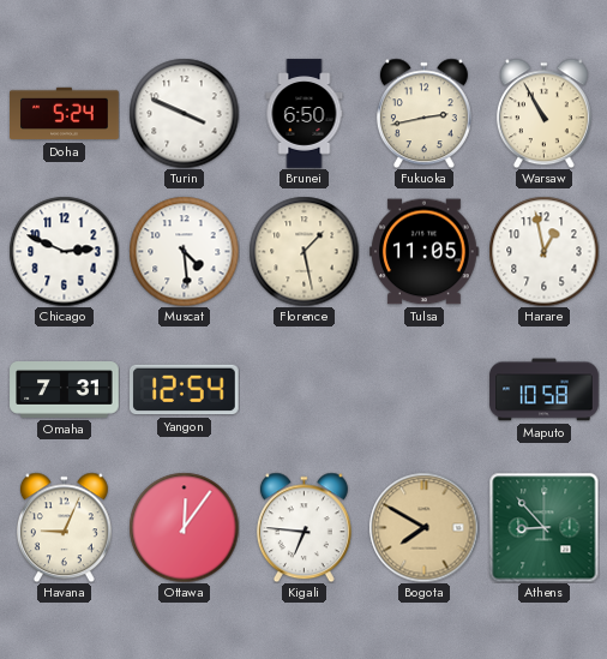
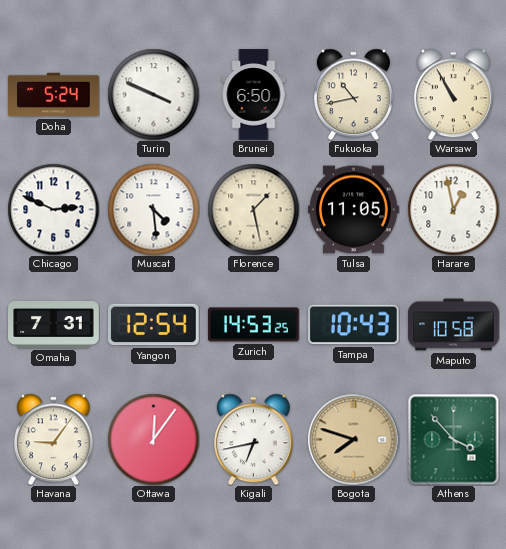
Fukuoka: 2:43 -> 10:43
Zurich: none -> 14:53
Tampa: none -> 10:43
Havana: 9:04 -> 9:06
Kigali: 6:46 -> 6:43
Bogota: 7:50 -> 7:48
Athens: 8:53 -> 3:53
